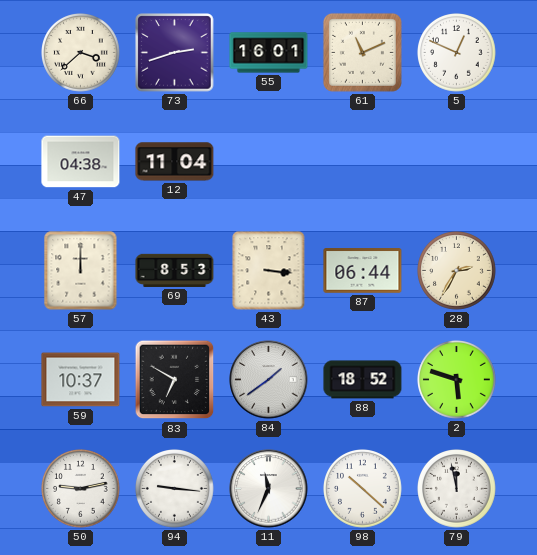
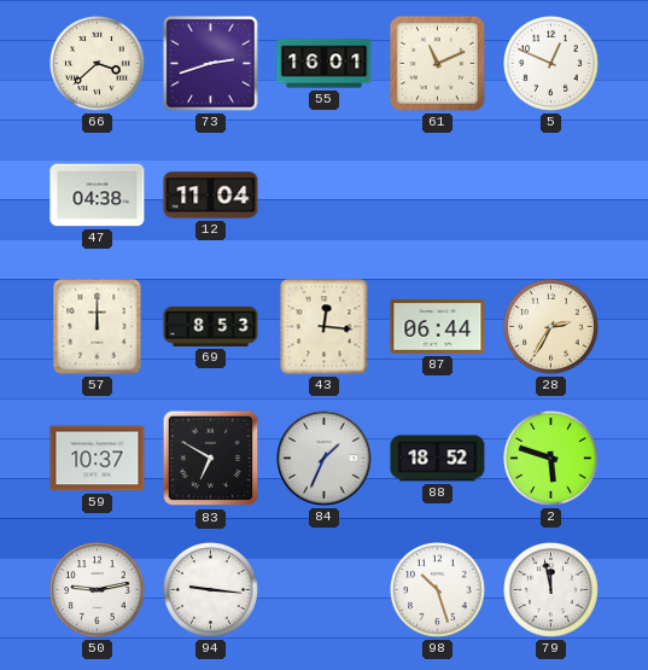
43: 3:16 -> 12:16
84: 1:39 -> 1:34
11: 11:34 -> none
98: 10:22 -> 10:27
